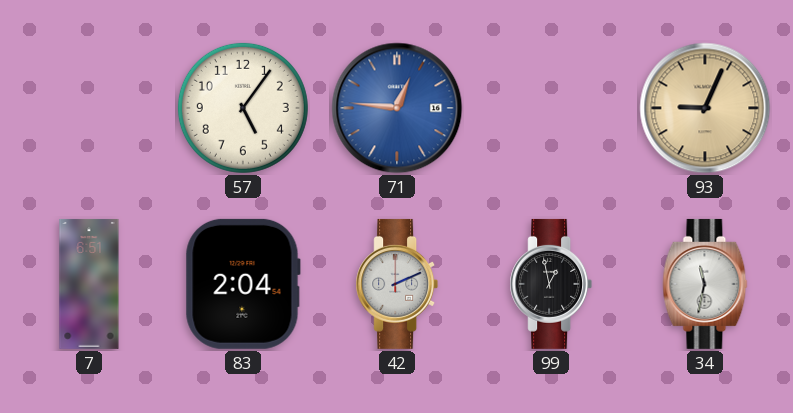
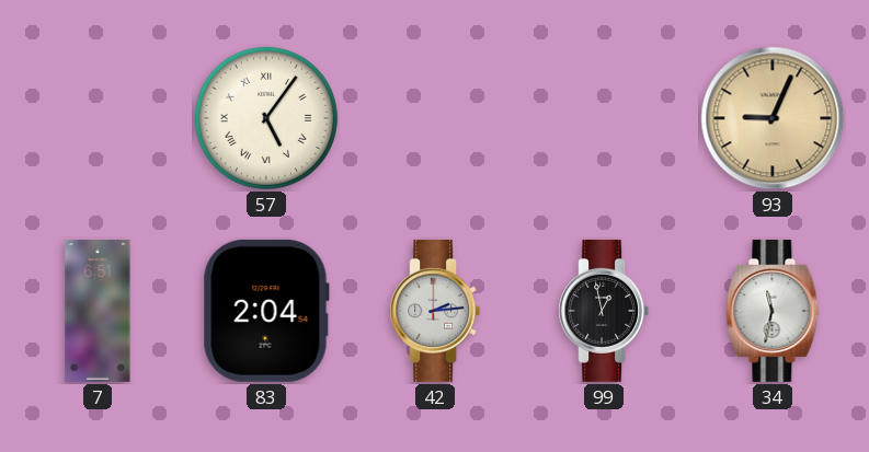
57 numerals: Arabic -> Roman
71: 12:46 -> none
42: 2:11 -> 2:14
